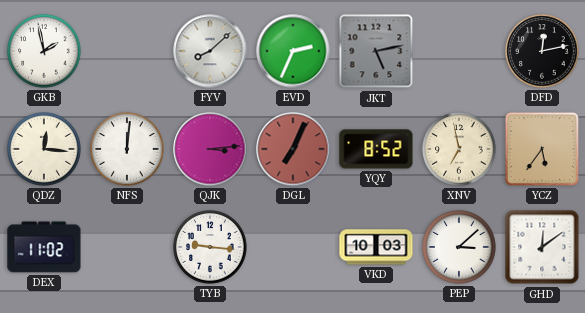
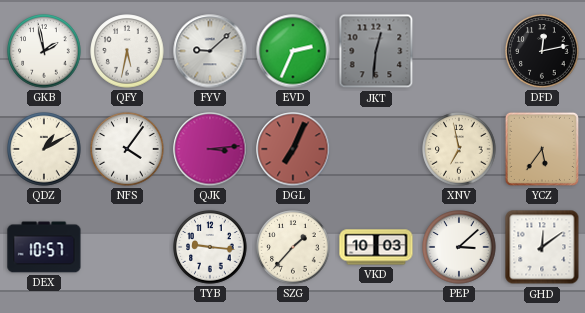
QFY: none -> 5:32
FYV: 8:08 -> 9:08
JKT: 5:13 -> 12:31
QDZ: 12:16 -> 1:10
NFS: 12:01 -> 4:06
YQY: 8:52 -> none
DEX: 11:02 -> 10:57
SZG: none -> 1:37
